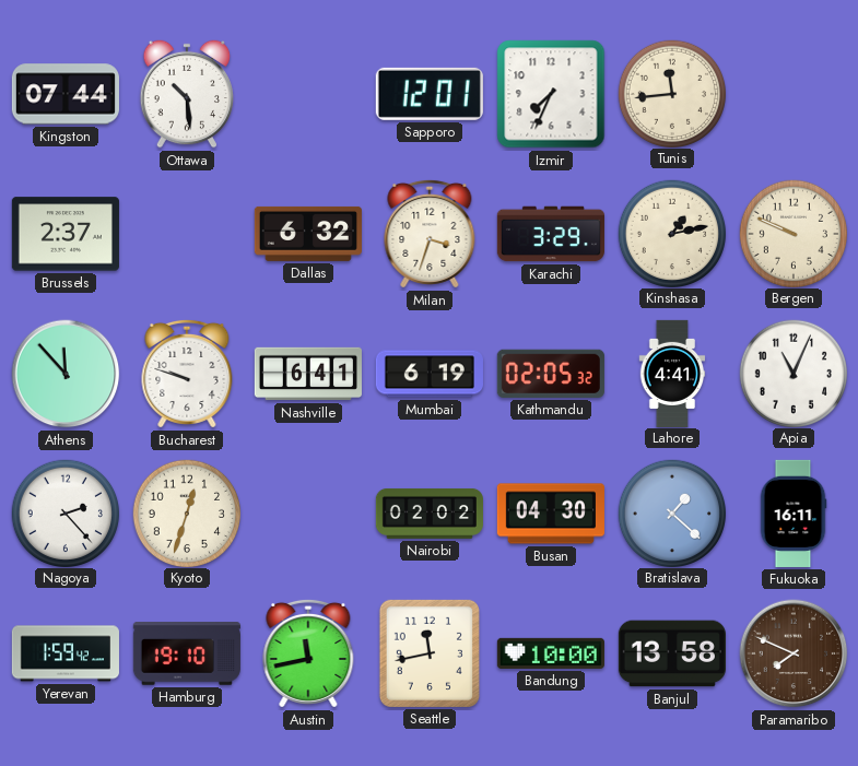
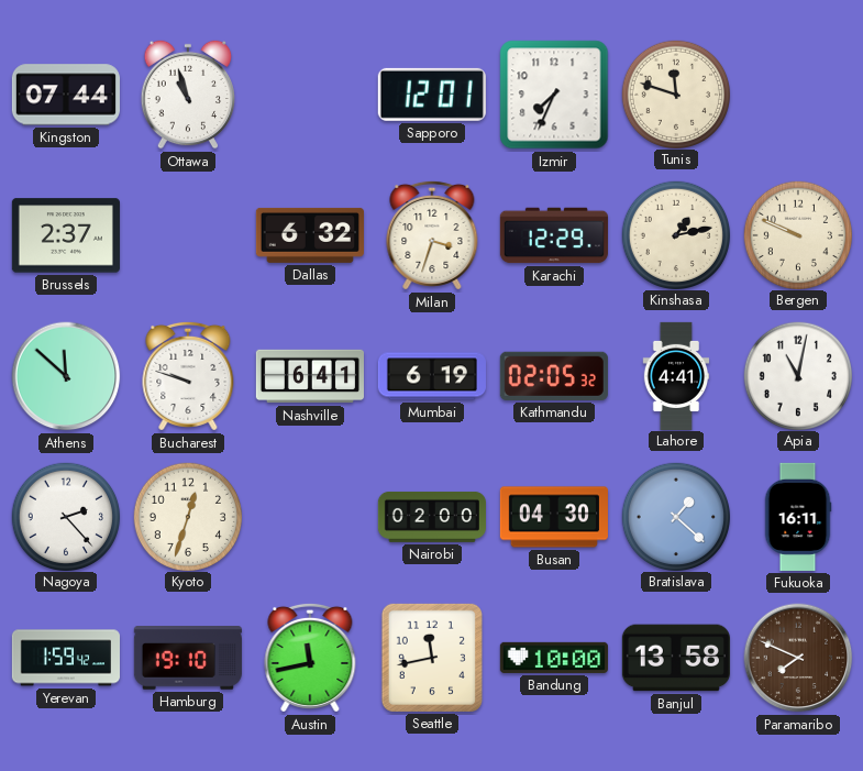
Ottawa: 10:29 -> 10:57
Tunis: 11:44 -> 11:48
Karachi: 3:29 -> 12:29
Athens: 11:53 -> 11:52
Apia: 11:04 -> 11:02
Nairobi: 02:02 -> 02:00
